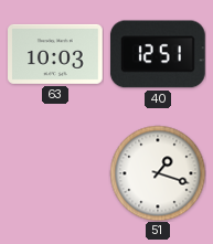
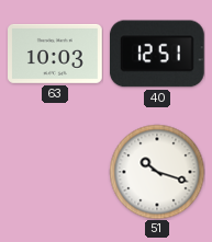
51: 1:18 -> 10:18
